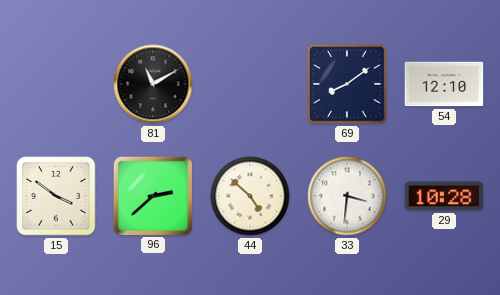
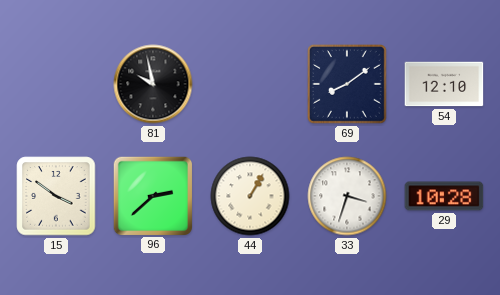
81: 11:10 -> 9:58
44: 4:52 -> 1:05
33: 3:31 -> 3:33
